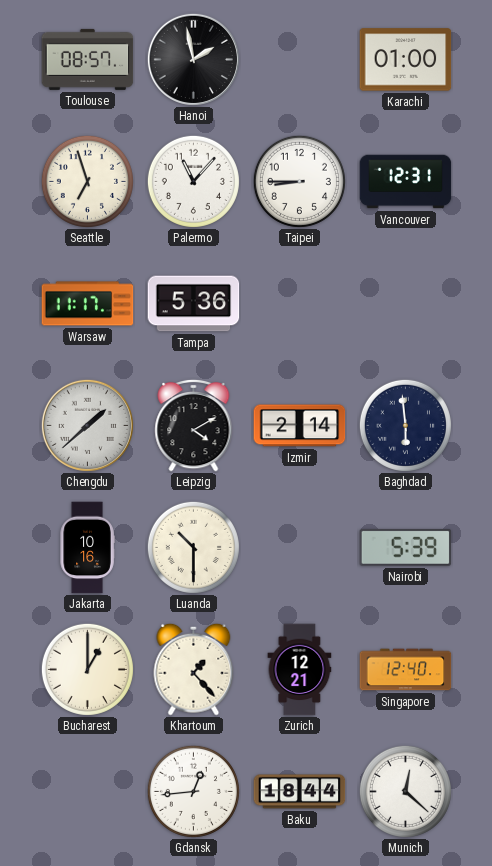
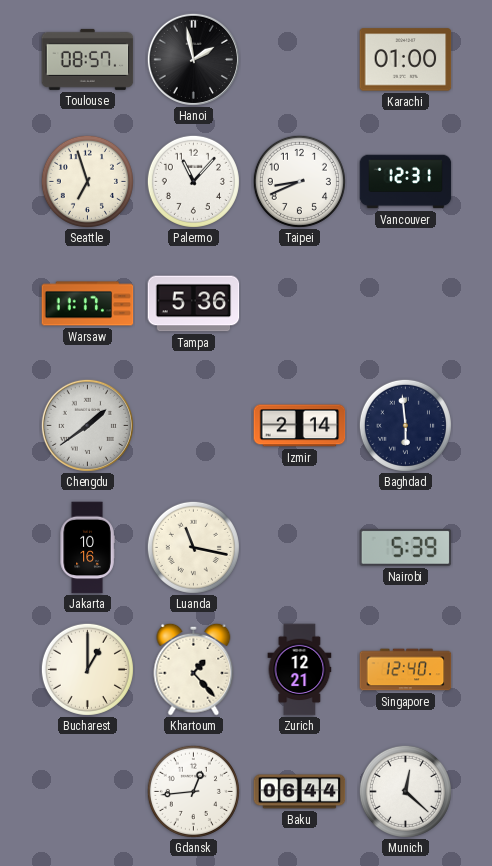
Taipei: 8:45 -> 8:41
Chengdu: 1:38 -> 1:39
Leipzig: 4:10 -> none
Luanda: 10:30 -> 11:17
Baku: 18:44 -> 06:44
